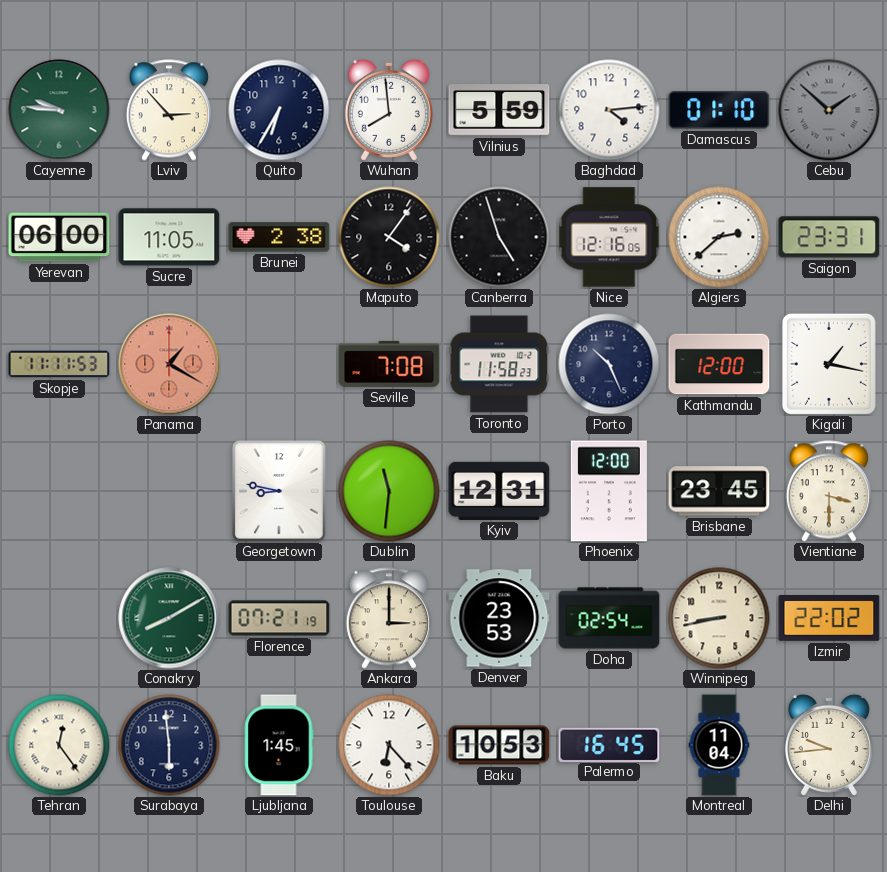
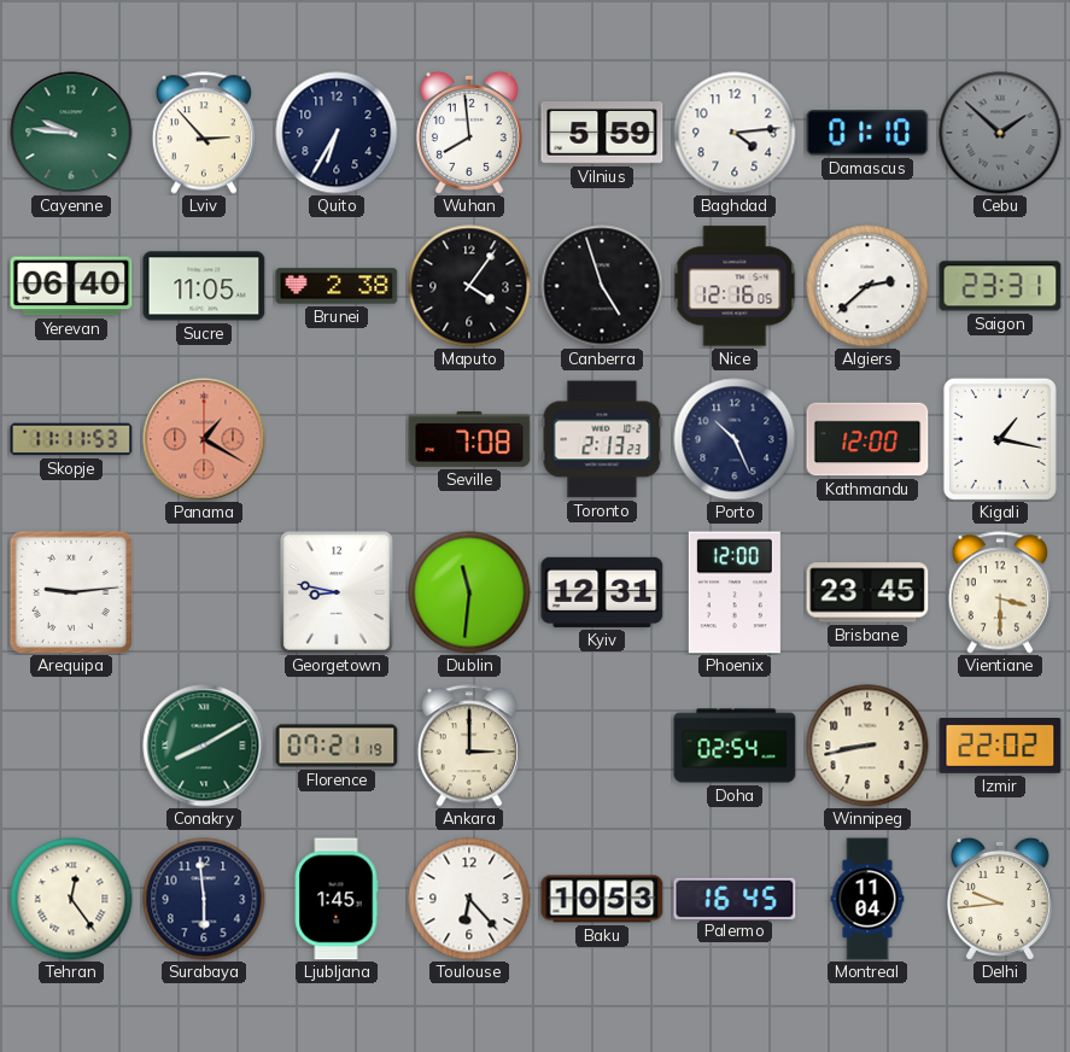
Yerevan: 06:00 -> 06:40
Toronto: 11:58 -> 2:13
Arequipa: none -> 9:14
Denver: 23:53 -> none
